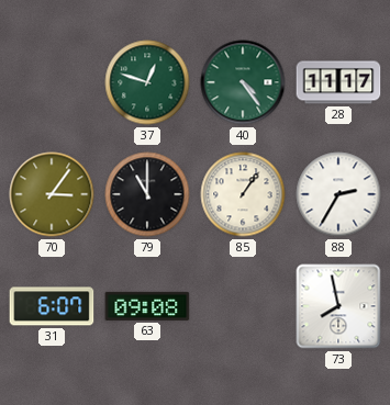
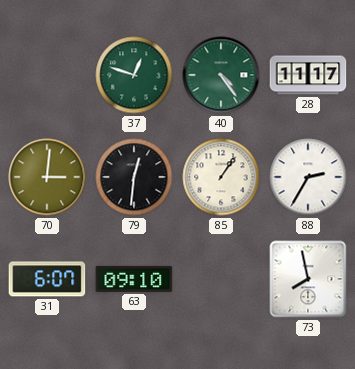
70: 3:06 -> 3:01
79: 11:00 -> 12:31
63: 09:08 -> 09:10
